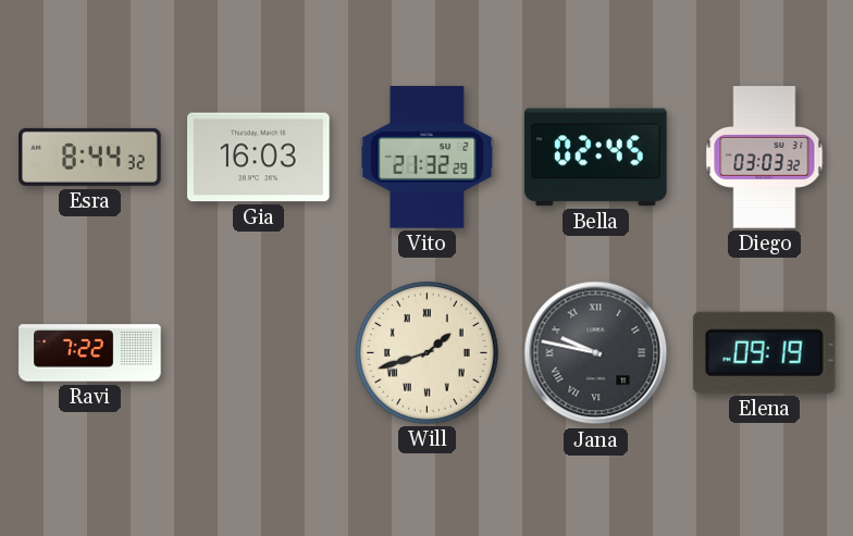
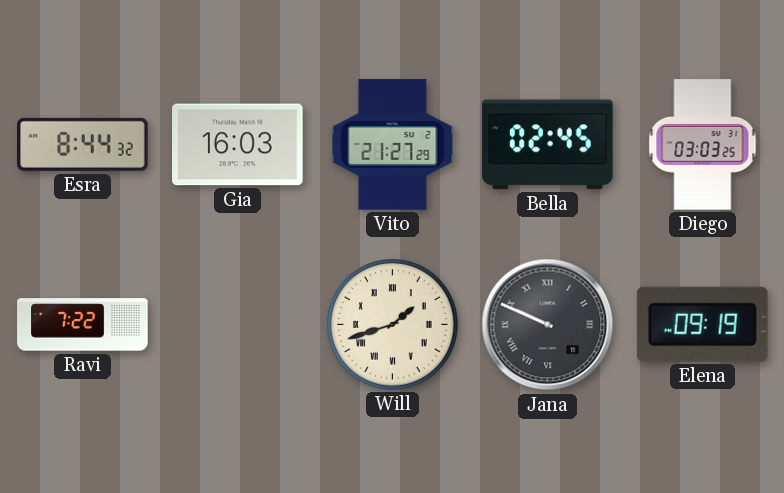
Vito: 21:32 -> 21:27
Diego: 03:03:32 -> 03:03:25
Jana: 9:47 -> 9:49
